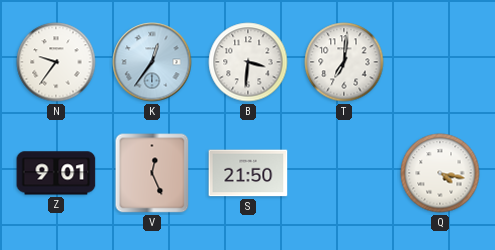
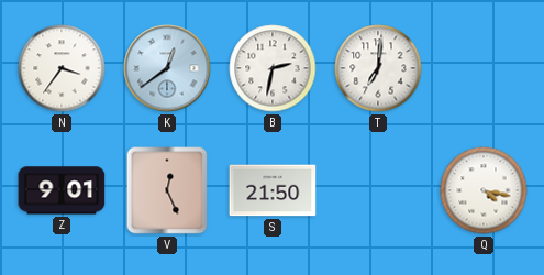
N: 9:36 -> 3:36
K: 12:36 -> 12:39
B: 3:31 -> 2:32
